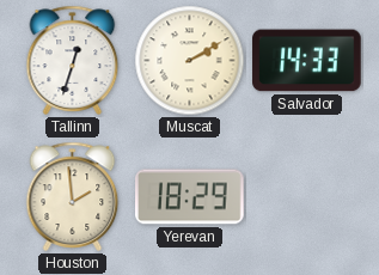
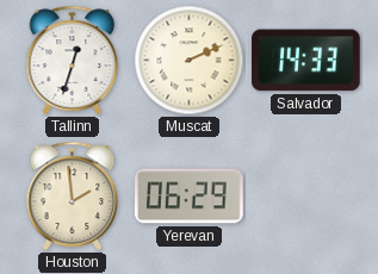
Muscat: 2:10 -> 2:11
Yerevan: 18:29 -> 06:29
